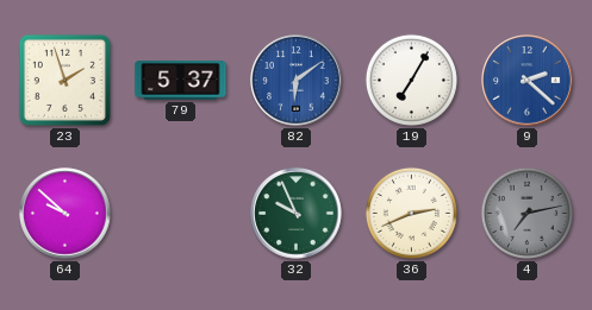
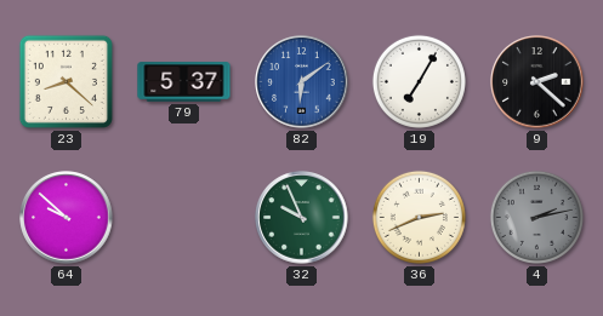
23: 1:57 -> 8:22
9 dial: blue -> black
4: 7:13 -> 2:13
